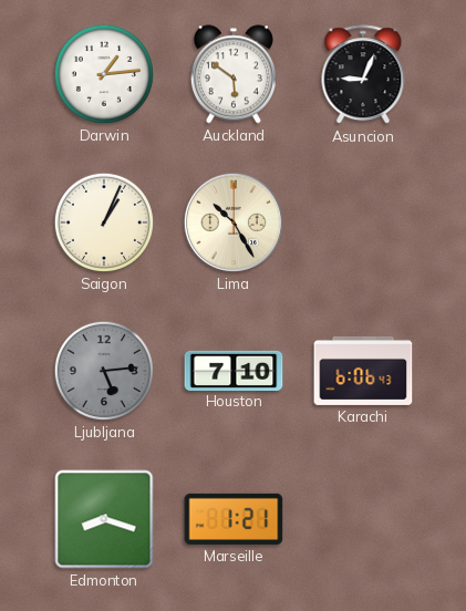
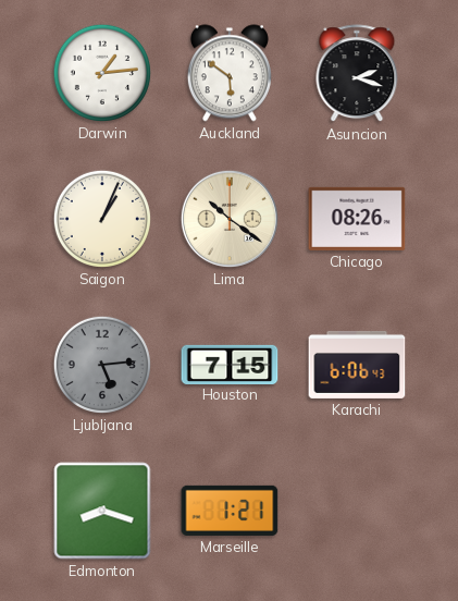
Asuncion: 9:04 -> 2:18
Lima: 10:25 -> 10:21
Chicago: none -> 08:26
Houston: 7:10 -> 7:15
